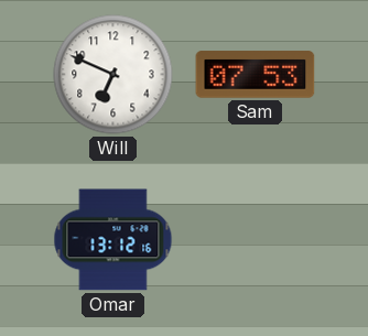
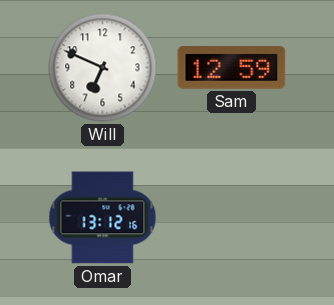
Sam: 07:53 -> 12:59
